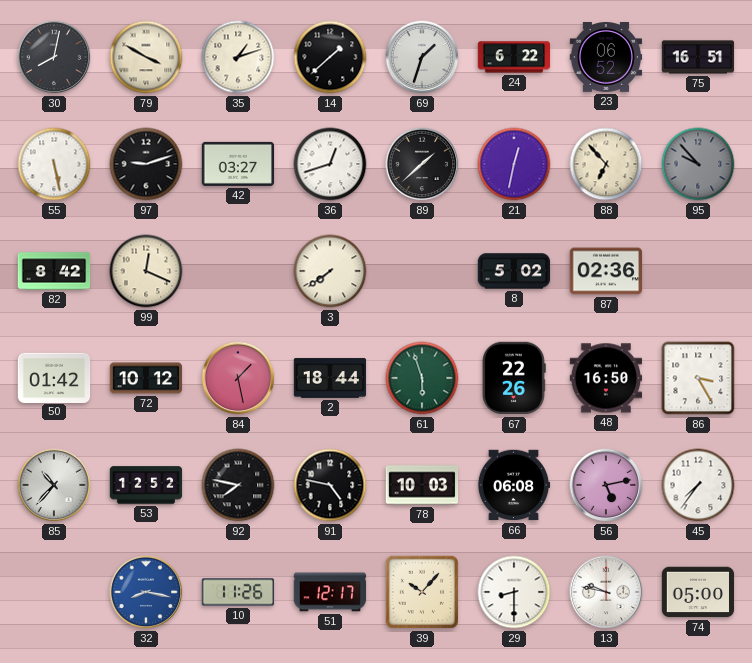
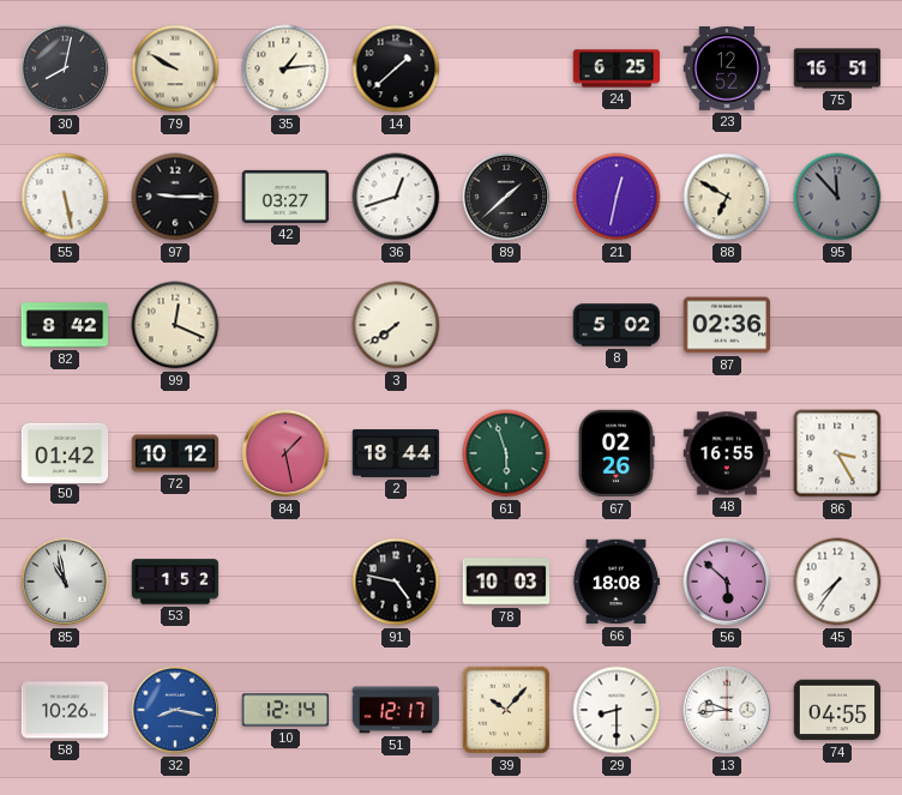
79: 3:50 -> 9:50
35: 1:12 -> 1:14
69: 1:33 -> none
24: 6:22 -> 6:25
23: 06:52 -> 12:52
97: 9:12 -> 9:15
88: 6:53 -> 6:50
95: 9:53 -> 11:53
67: 22:26 -> 02:26
48: 16:50 -> 16:55
85: 10:37 -> 10:58
53: 12:52 -> 1:52
92: 7:47 -> none
66: 06:08 -> 18:08
56: 5:13 -> 5:52
58: none -> 10:26
10: 11:26 -> 12:14
13: 9:47 -> 9:44
74: 05:00 -> 04:55
